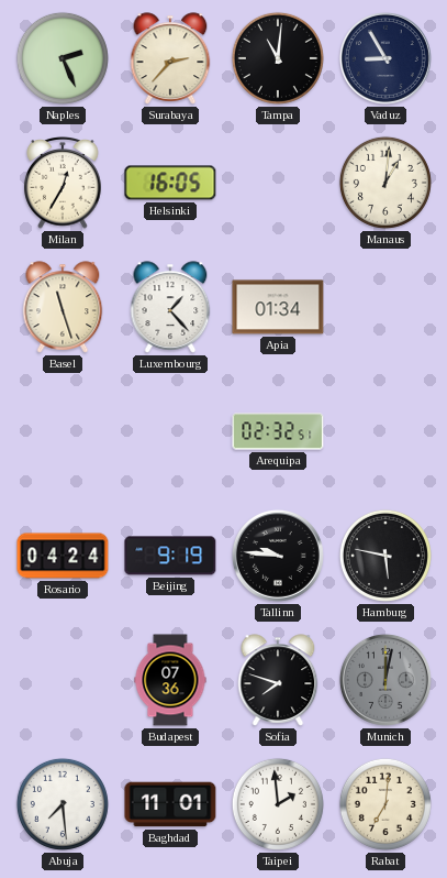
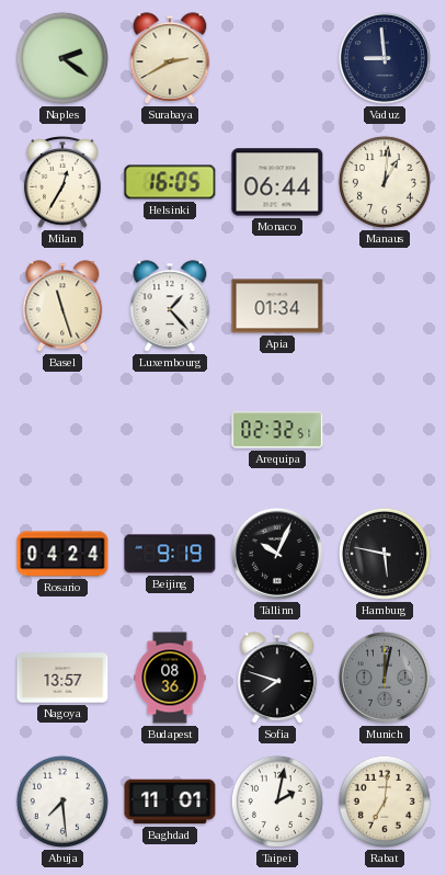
Naples: 2:26 -> 2:21
Surabaya: 2:37 -> 2:40
Tampa: 11:01 -> none
Vaduz: 8:55 -> 8:59
Monaco: none -> 06:44
Tallinn: 9:46 -> 10:04
Nagoya: none -> 13:57
Budapest: 07:36 -> 08:36
Taipei: 1:59 -> 2:02
